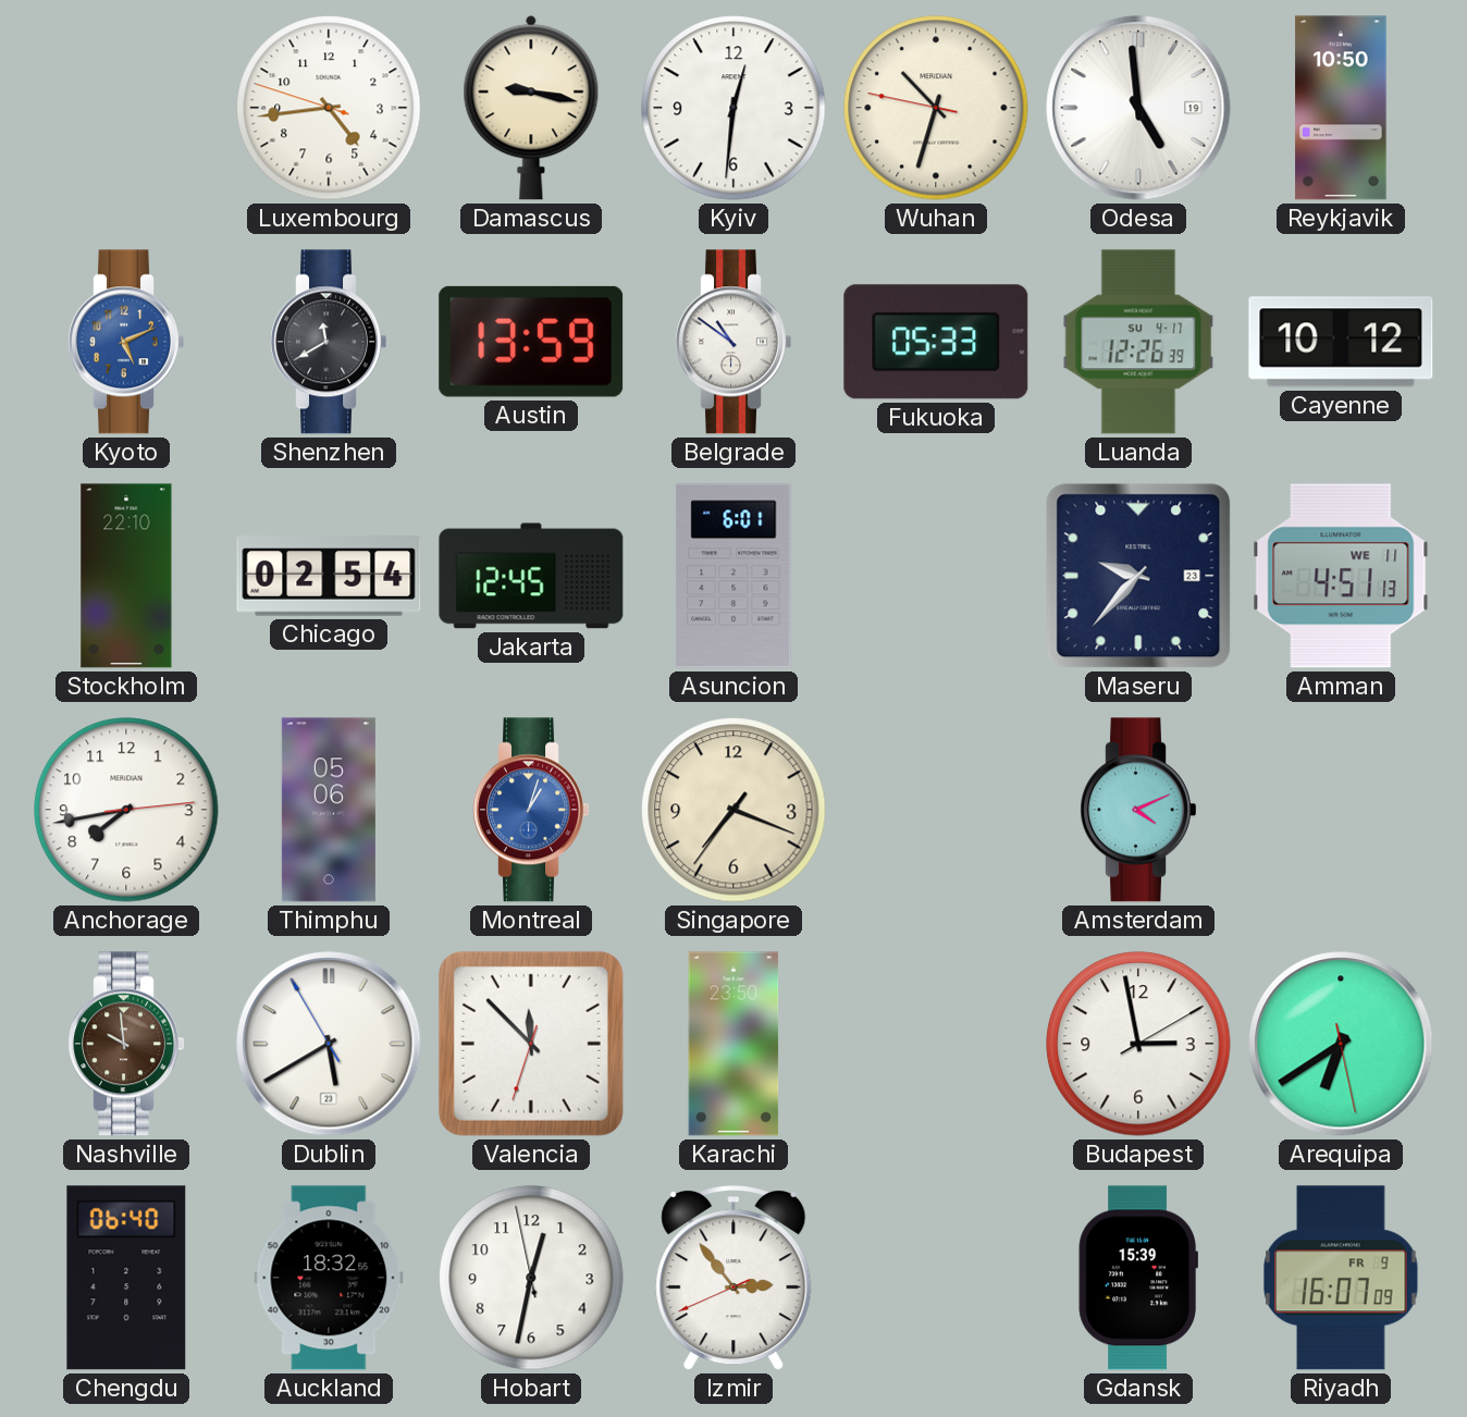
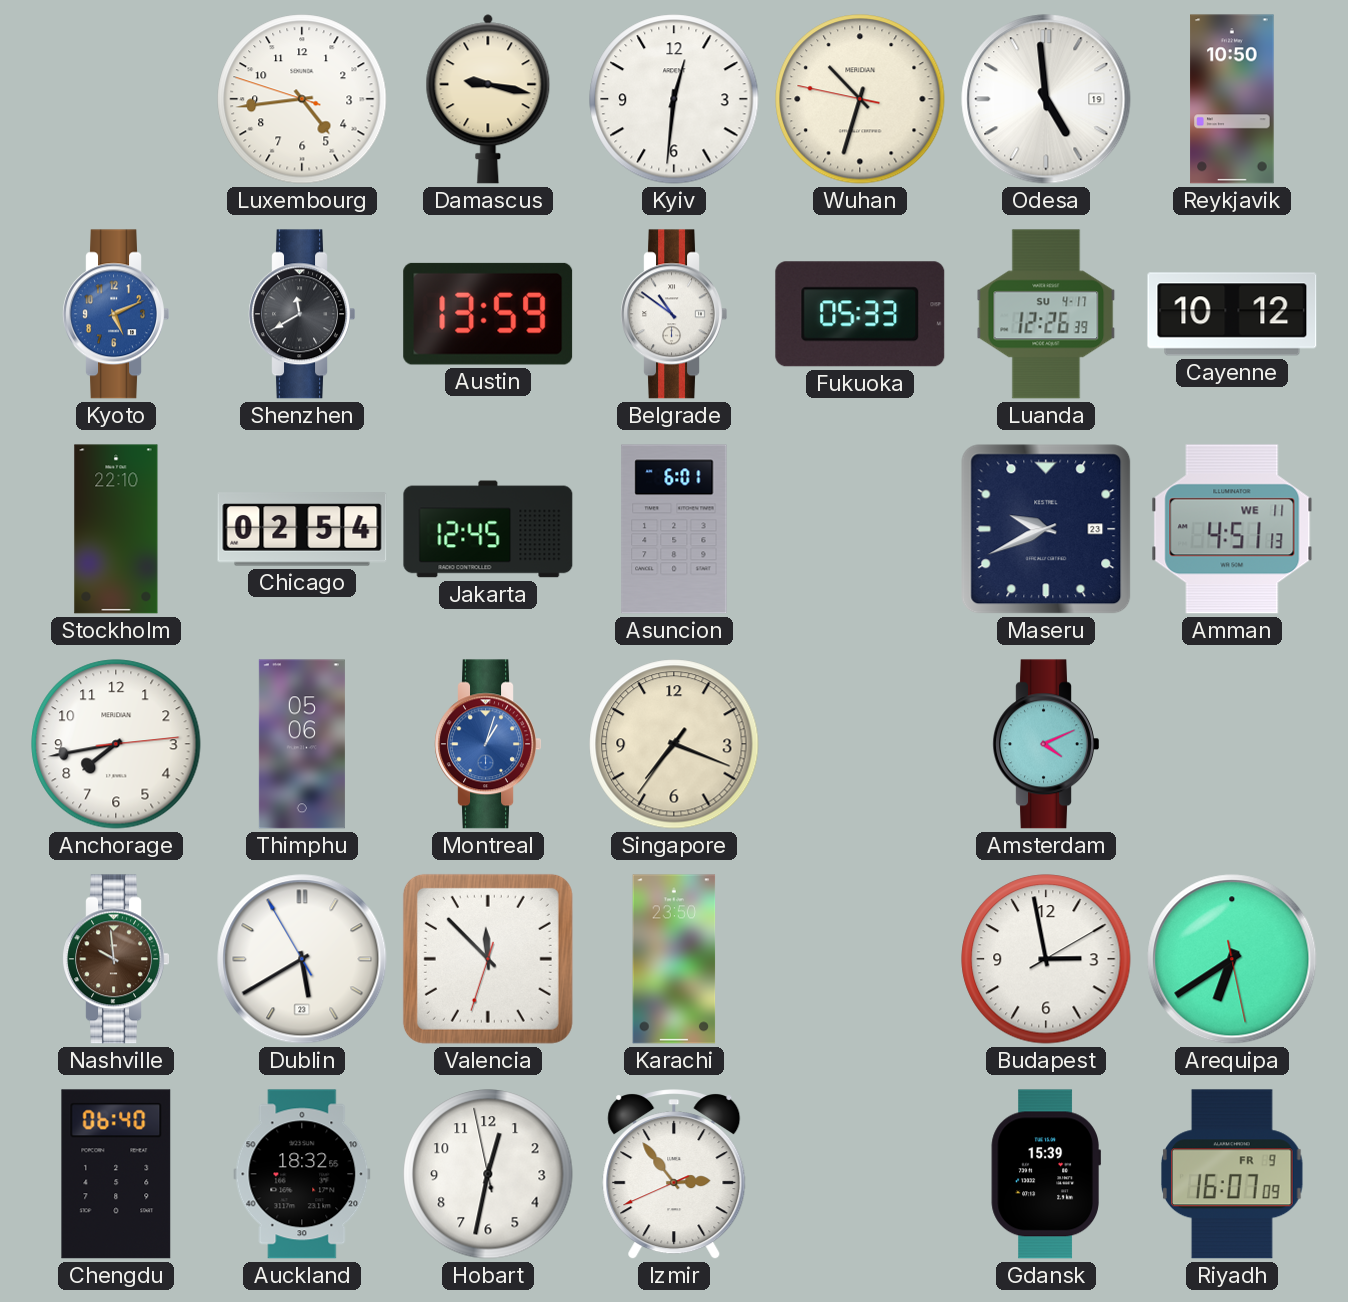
Maseru: 9:37 -> 9:41
